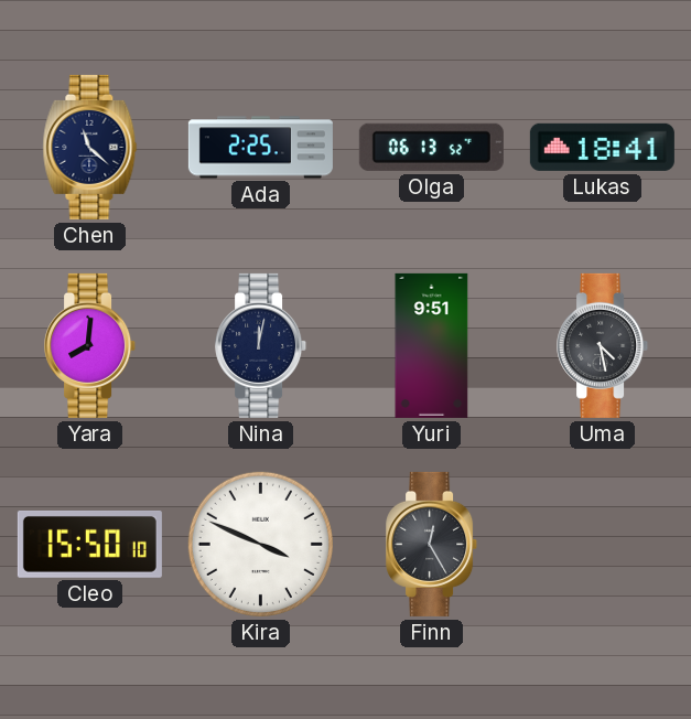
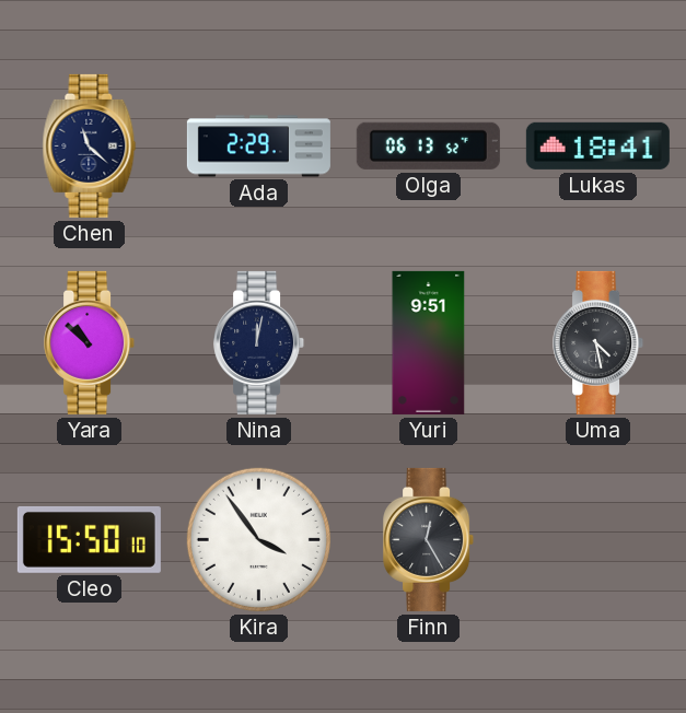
Ada: 2:25 -> 2:29
Yara: 8:01 -> 10:52
Kira: 3:49 -> 3:54
